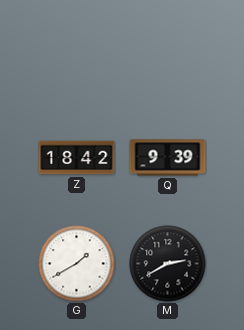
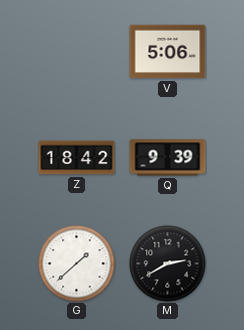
V: none -> 5:06
G: 1:40 -> 1:38
